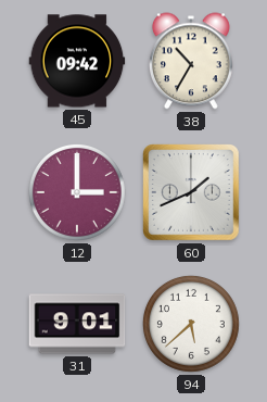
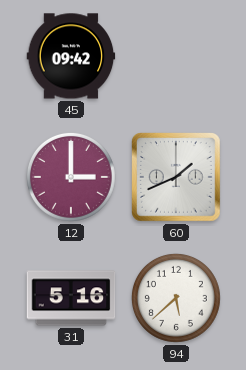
38: 10:35 -> none
31: 9:01 -> 5:16
